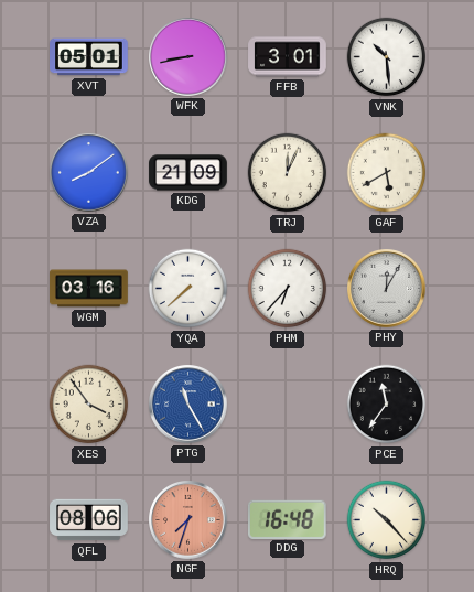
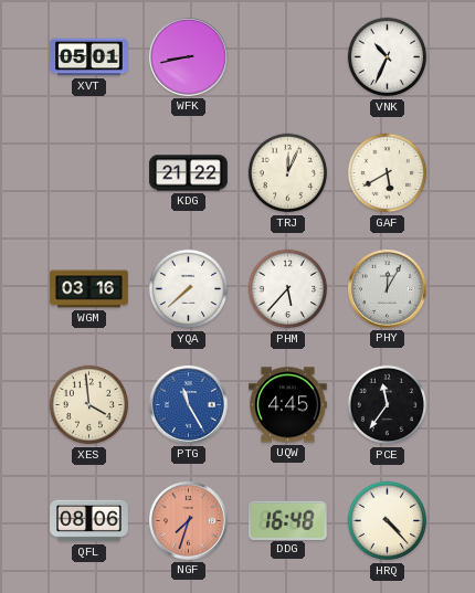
FFB: 3:01 -> none
VNK: 10:29 -> 10:34
VZA: 8:09 -> none
KDG: 21:09 -> 21:22
PHM: 6:37 -> 5:37
XES: 3:54 -> 3:59
UQW: none -> 4:45
HRQ: 10:23 -> 4:23
